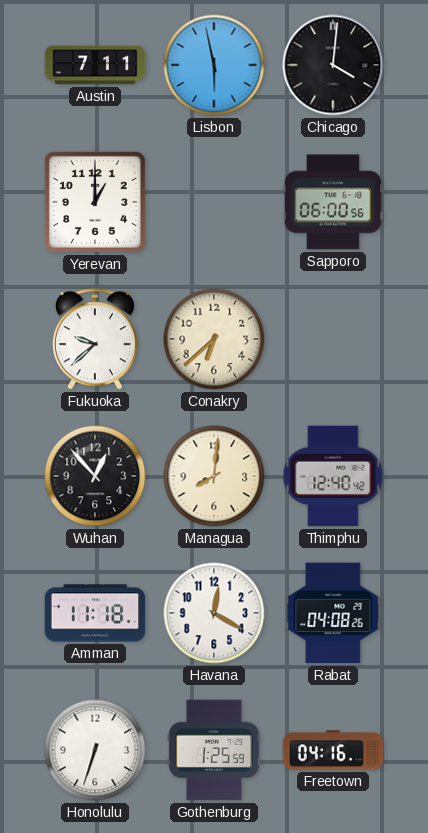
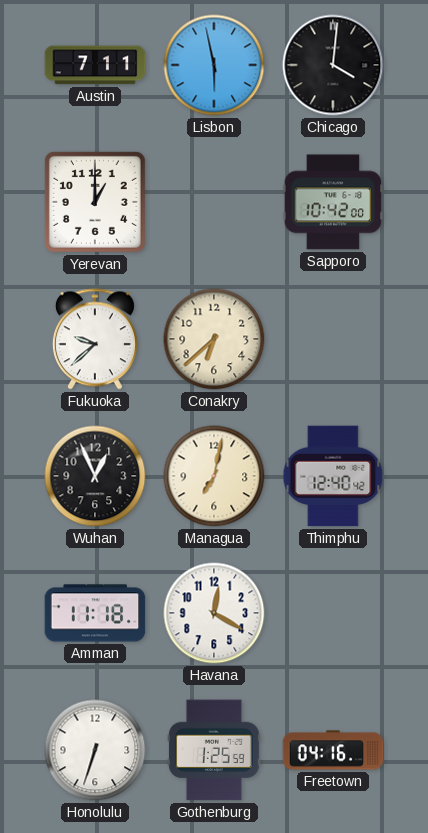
Sapporo: 06:00 -> 10:42
Wuhan: 12:53 -> 12:56
Managua: 8:01 -> 7:02
Rabat: 04:08 -> none
